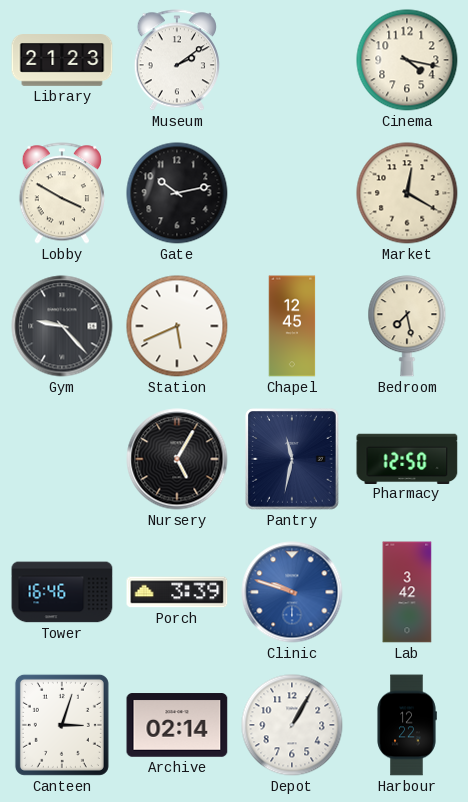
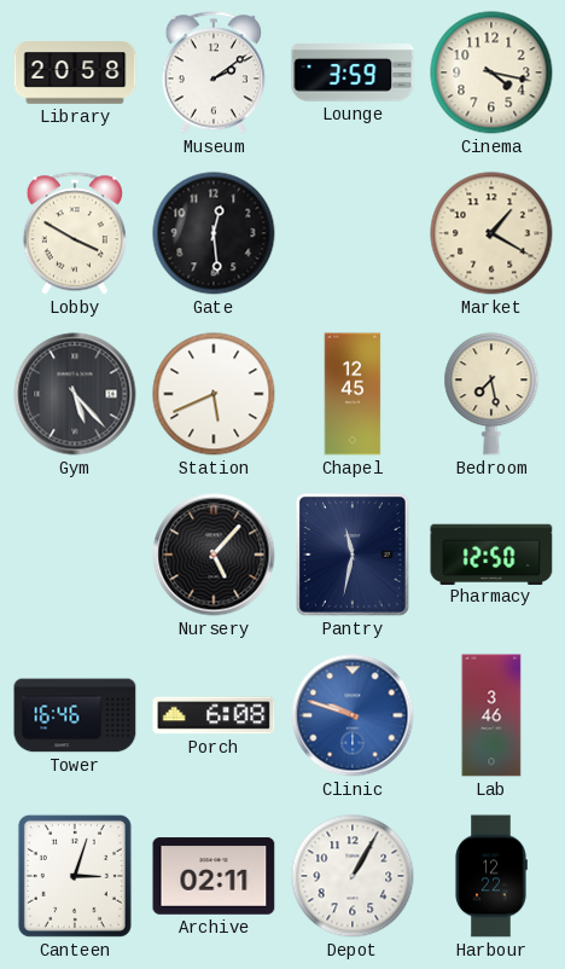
Library: 21:23 -> 20:58
Lounge: none -> 3:59
Gate: 10:13 -> 12:29
Market: 12:20 -> 1:20
Gym: 9:23 -> 5:23
Nursery: 5:05 -> 5:07
Porch: 3:39 -> 6:08
Lab: 3:42 -> 3:46
Archive: 02:14 -> 02:11
